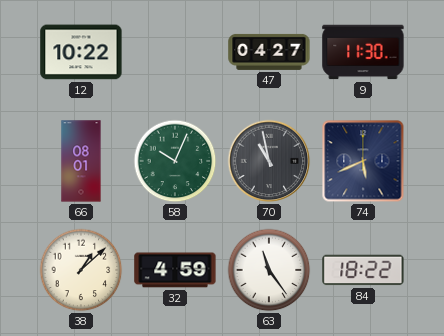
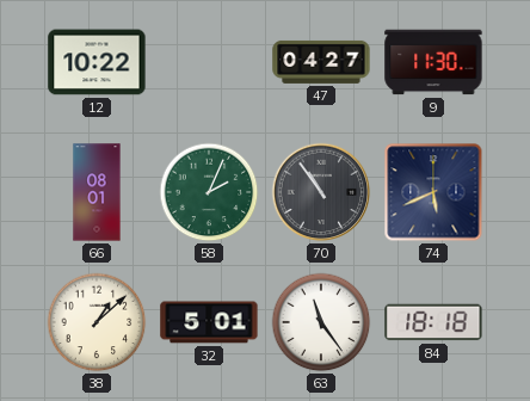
58: 10:04 -> 2:04
70: 10:58 -> 10:54
32: 4:59 -> 5:01
84: 18:22 -> 18:18
